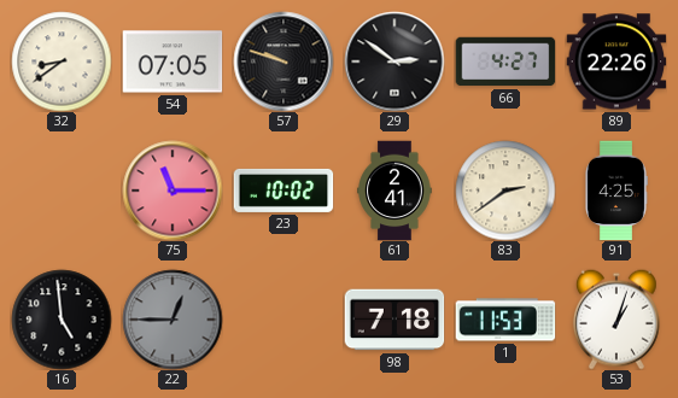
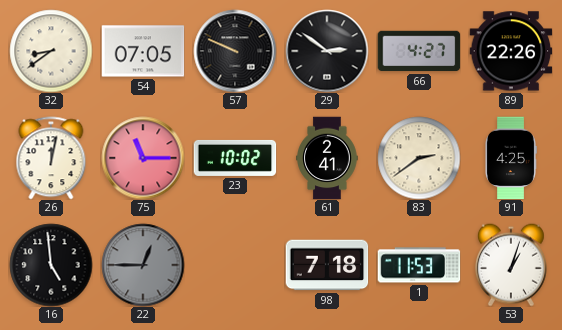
57: 9:48 -> 9:49
26: none -> 12:02
